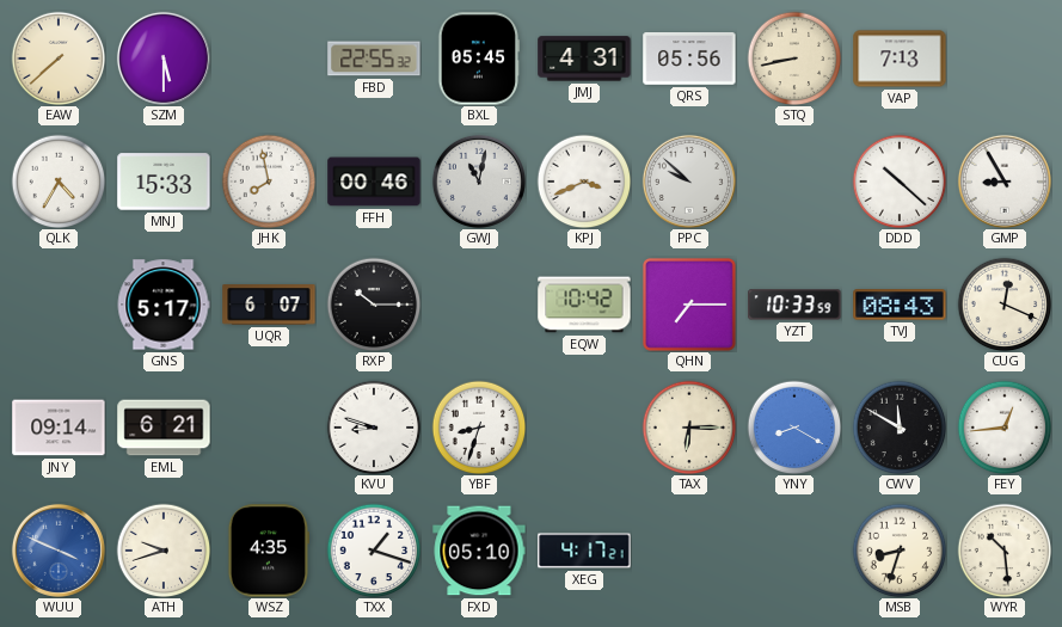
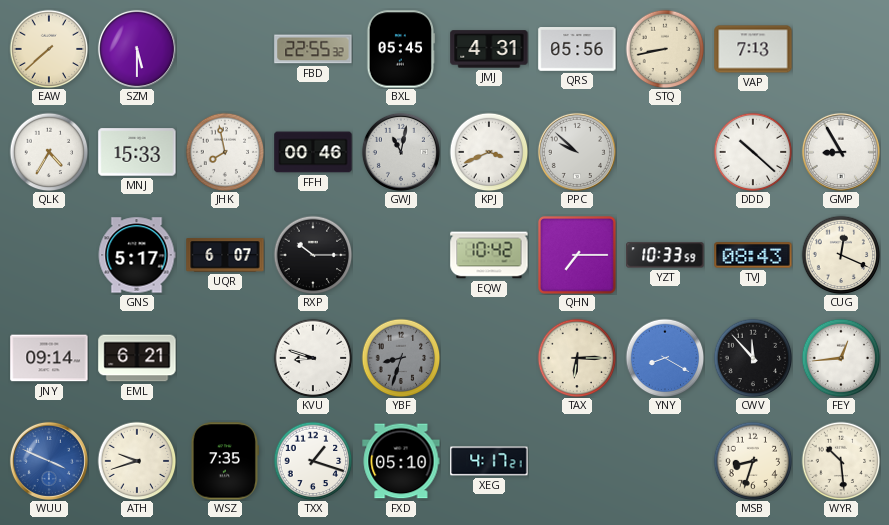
YBF dial: white -> grey
CWV: 11:50 -> 11:53
WSZ: 4:35 -> 7:35
